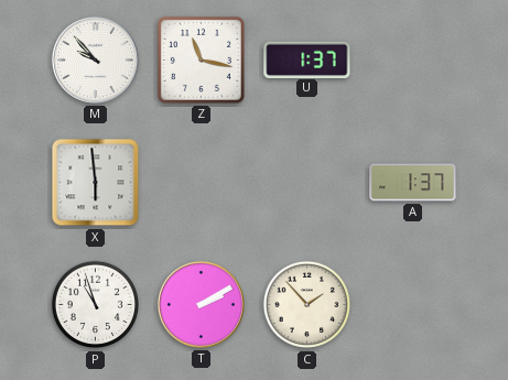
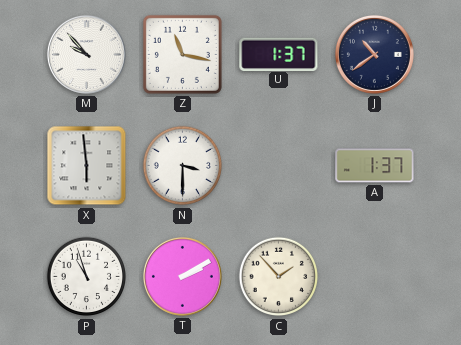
J: none -> 10:39
N: none -> 3:30
